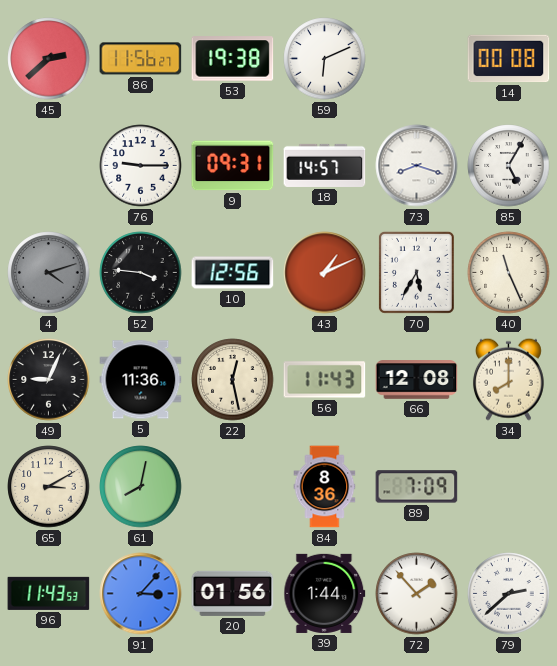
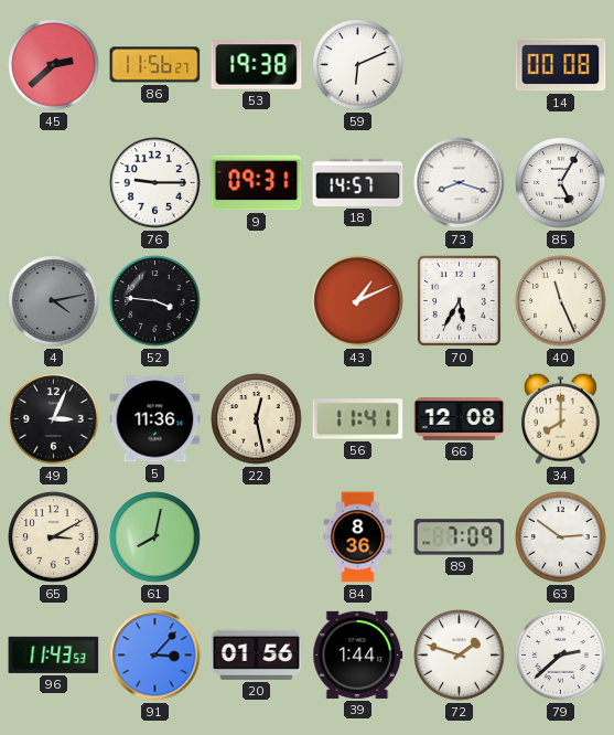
4: 4:12 -> 4:13
10: 12:56 -> none
49: 9:04 -> 3:04
56: 11:43 -> 11:41
63: none -> 2:51
72: 1:53 -> 1:48
